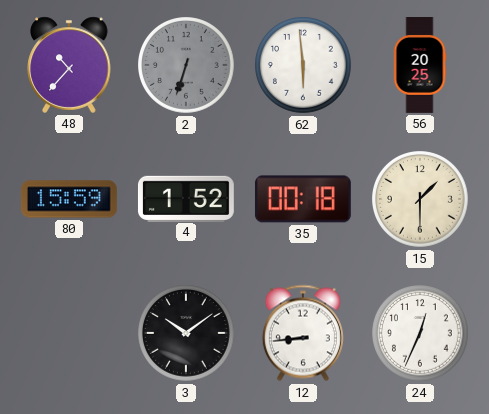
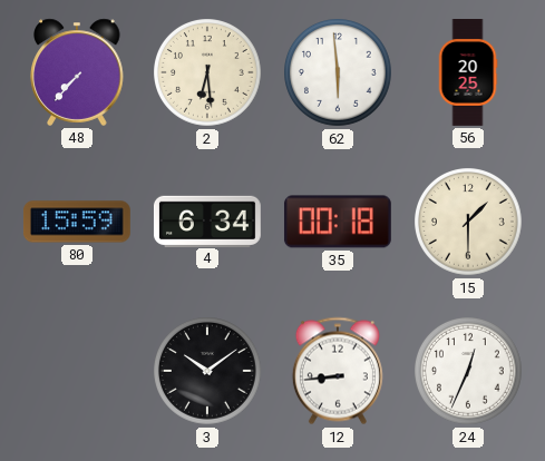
48: 10:37 -> 7:37
2: 6:33 -> 6:29
2 dial: grey -> cream
4: 1:52 -> 6:34
